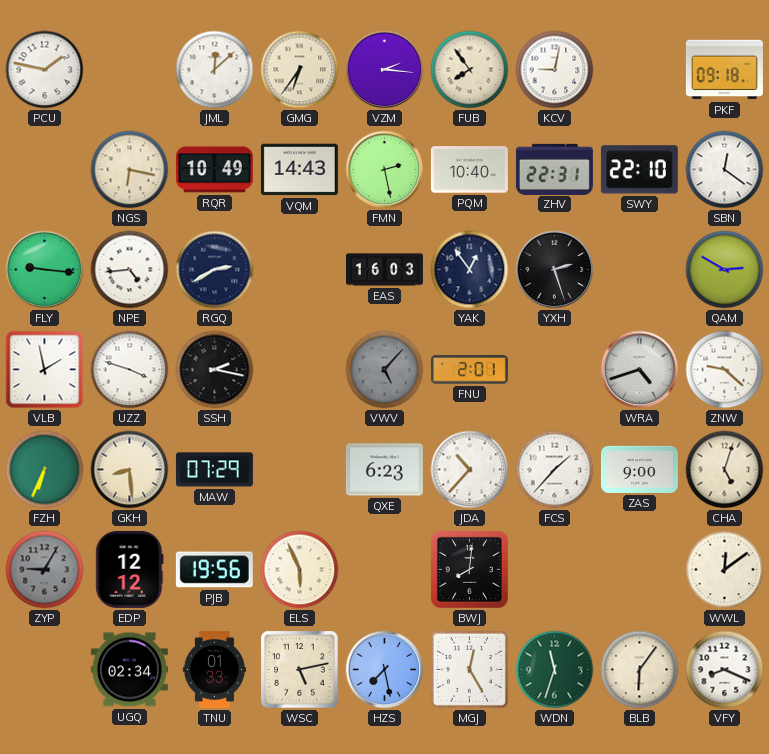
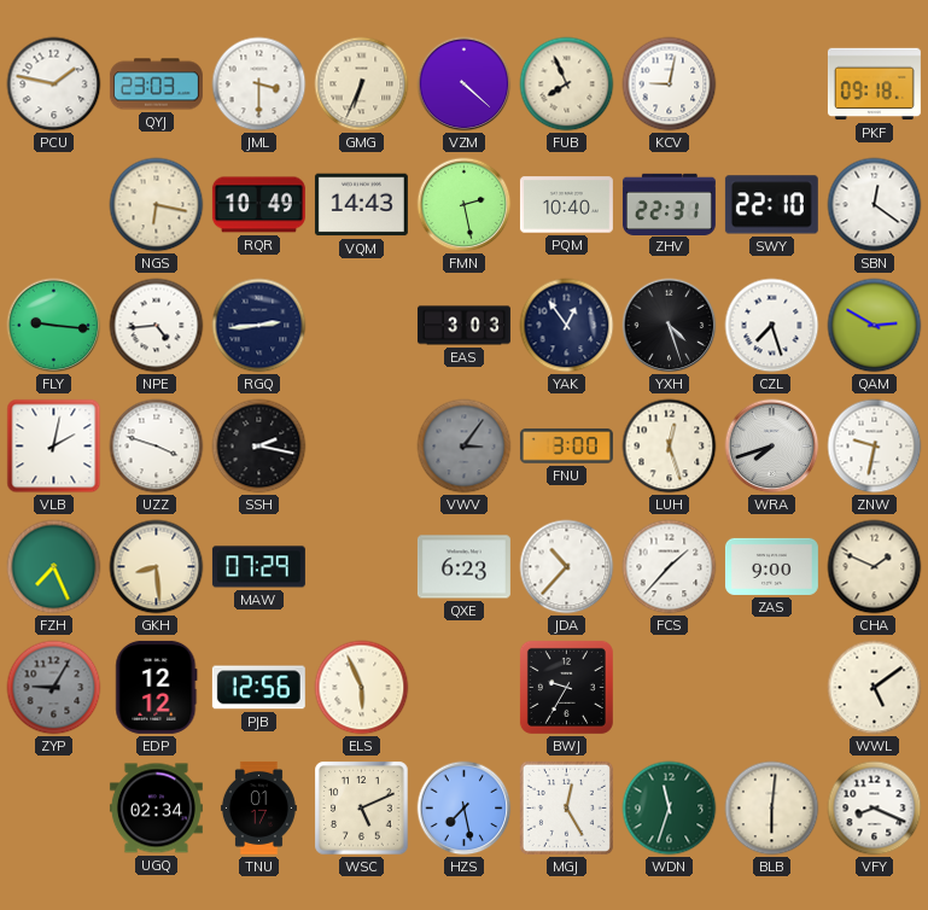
QYJ: none -> 23:03
JML: 12:08 -> 3:30
GMG: 6:36 -> 6:34
VZM: 2:16 -> 4:22
FUB: 7:54 -> 7:56
RGQ: 2:40 -> 2:44
EAS: 16:03 -> 3:03
YXH: 2:27 -> 4:27
CZL: none -> 7:27
VLB: 1:58 -> 2:02
VWV: 5:07 -> 3:06
FNU: 2:01 -> 3:00
LUH: none -> 12:27
WRA: 4:42 -> 7:42
ZNW: 9:22 -> 9:32
FZH: 6:34 -> 7:26
CHA: 5:03 -> 1:49
PJB: 19:56 -> 12:56
BWJ: 8:01 -> 9:35
WWL: 12:09 -> 5:09
TNU: 01:33 -> 01:17
WSC: 5:13 -> 5:11
BLB: 6:06 -> 6:01
